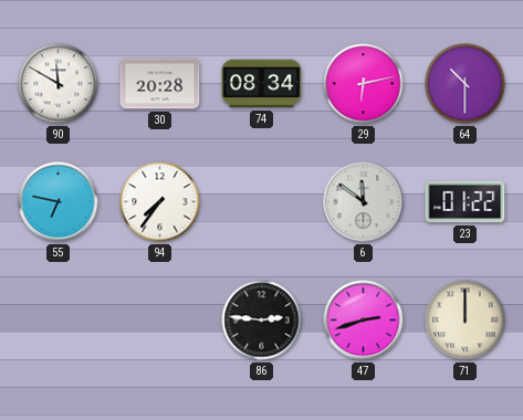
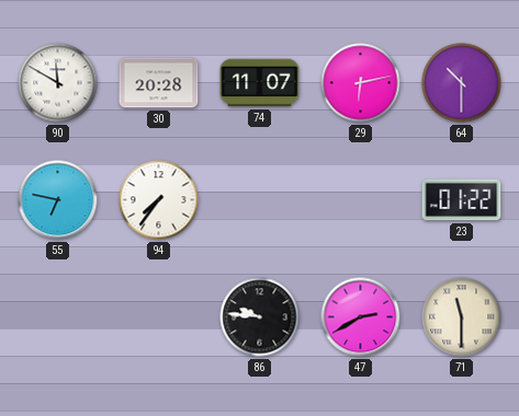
74: 08:34 -> 11:07
6: 11:51 -> none
86: 2:46 -> 9:46
47: 2:42 -> 2:40
71: 12:00 -> 11:30
